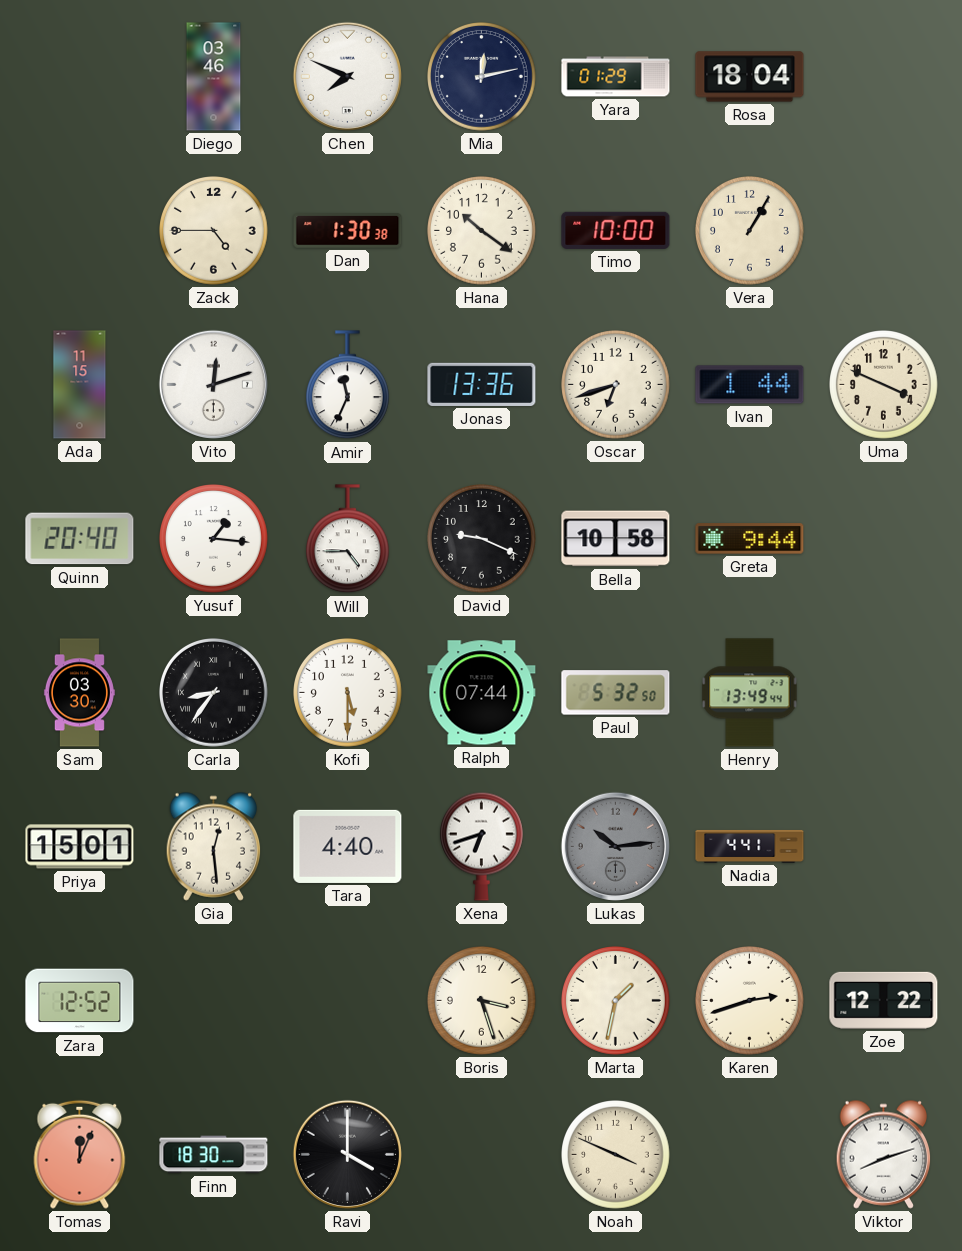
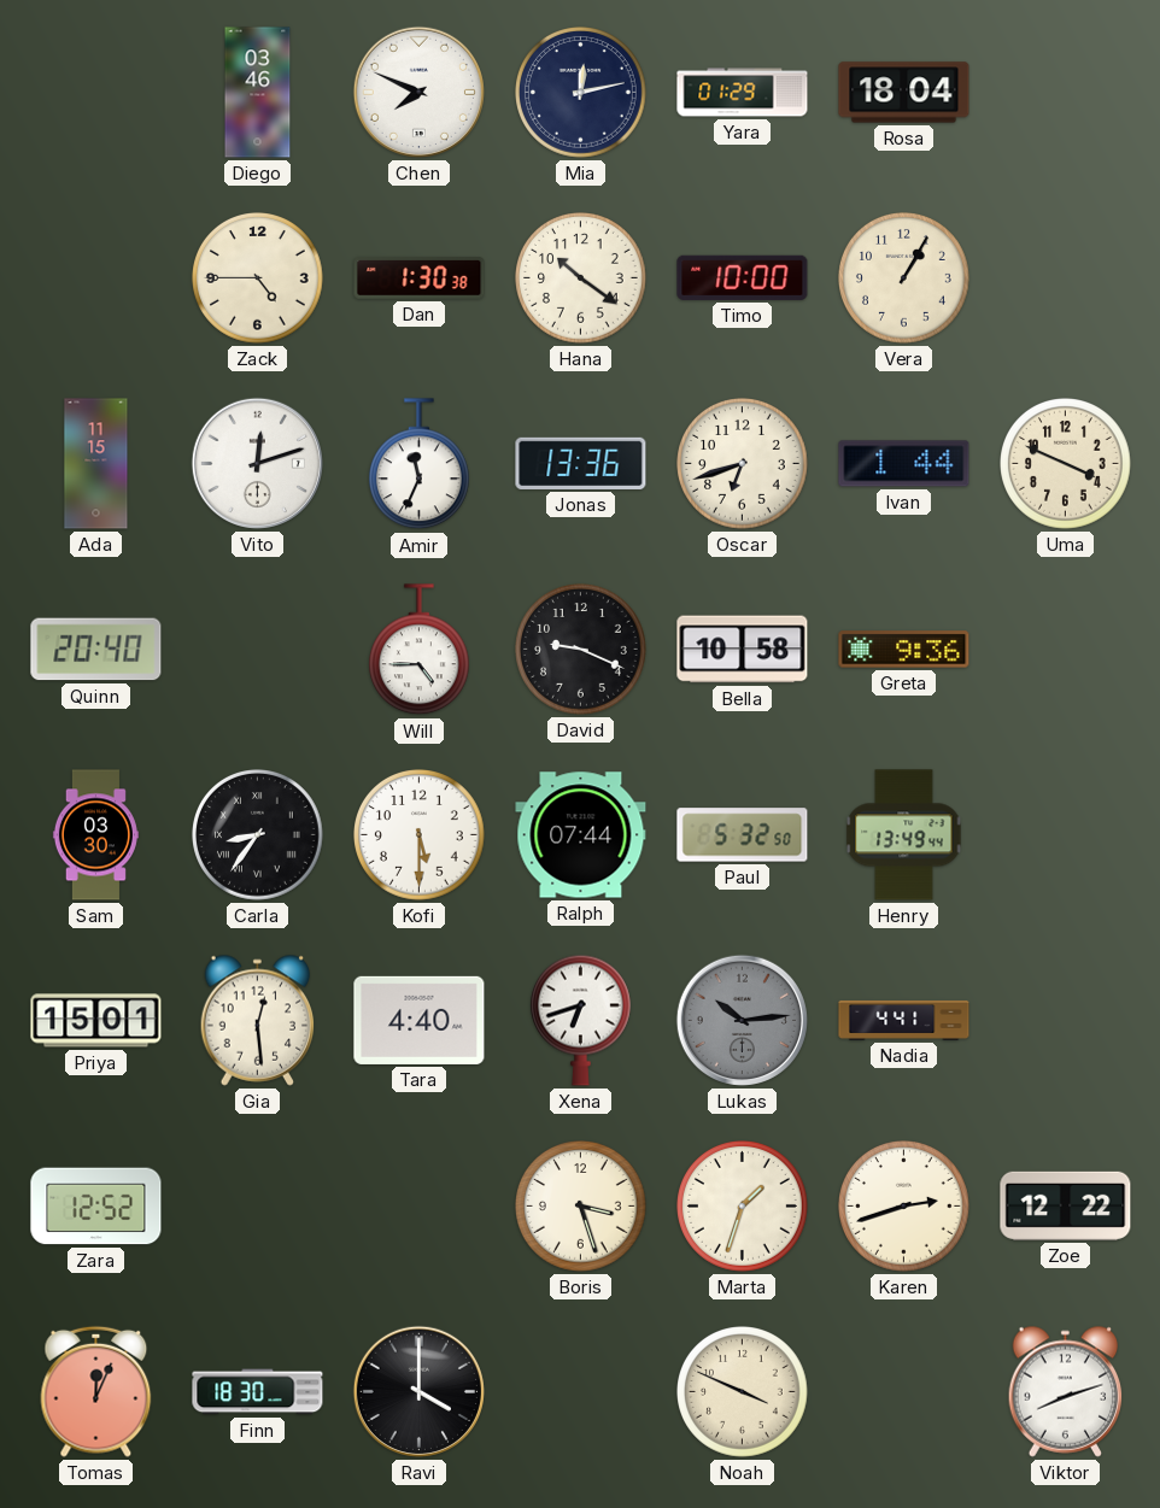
Yusuf: 1:16 -> none
Greta: 9:44 -> 9:36
Marta: 1:32 -> 1:33
